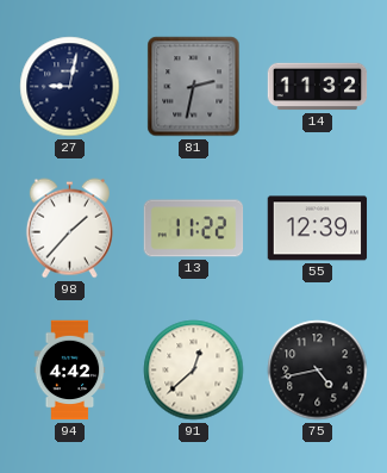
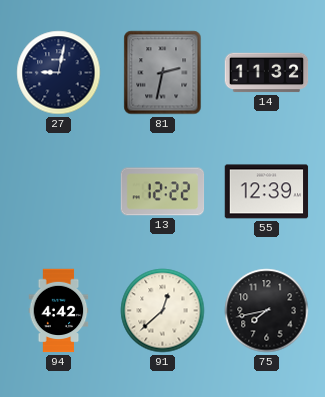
98: 1:37 -> none
13: 11:22 -> 12:22
75: 4:43 -> 7:43
